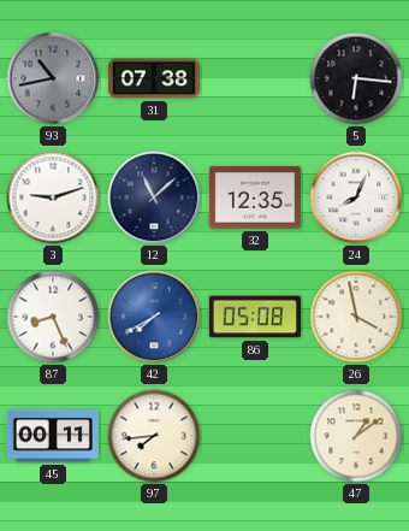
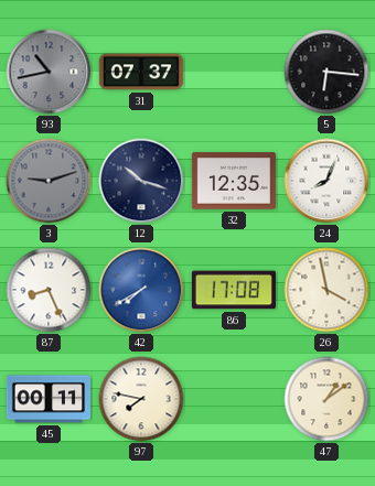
31: 07:38 -> 07:37
3 dial: white -> grey
12: 11:08 -> 10:18
86: 05:08 -> 17:08
97: 7:44 -> 7:47
